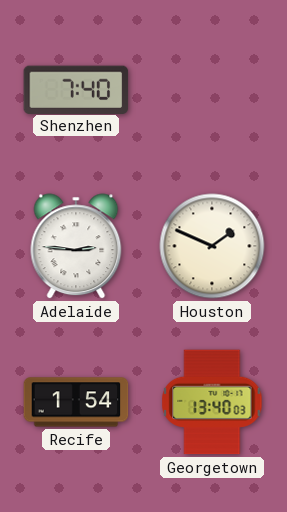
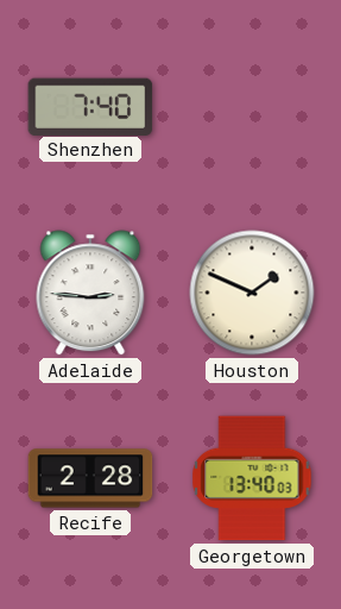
Recife: 1:54 -> 2:28
